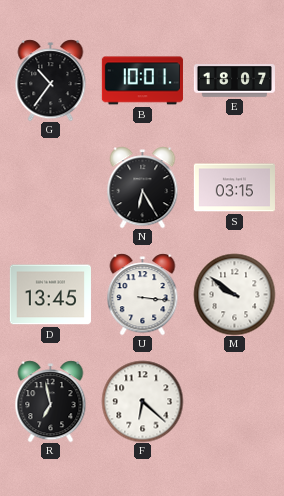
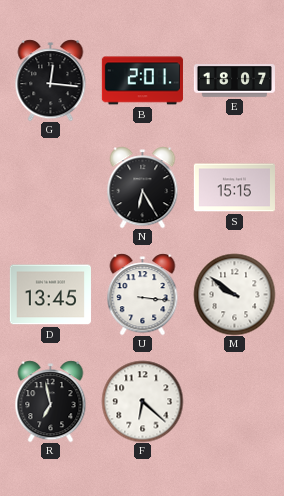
G: 10:36 -> 12:16
B: 10:01 -> 2:01
S: 03:15 -> 15:15
